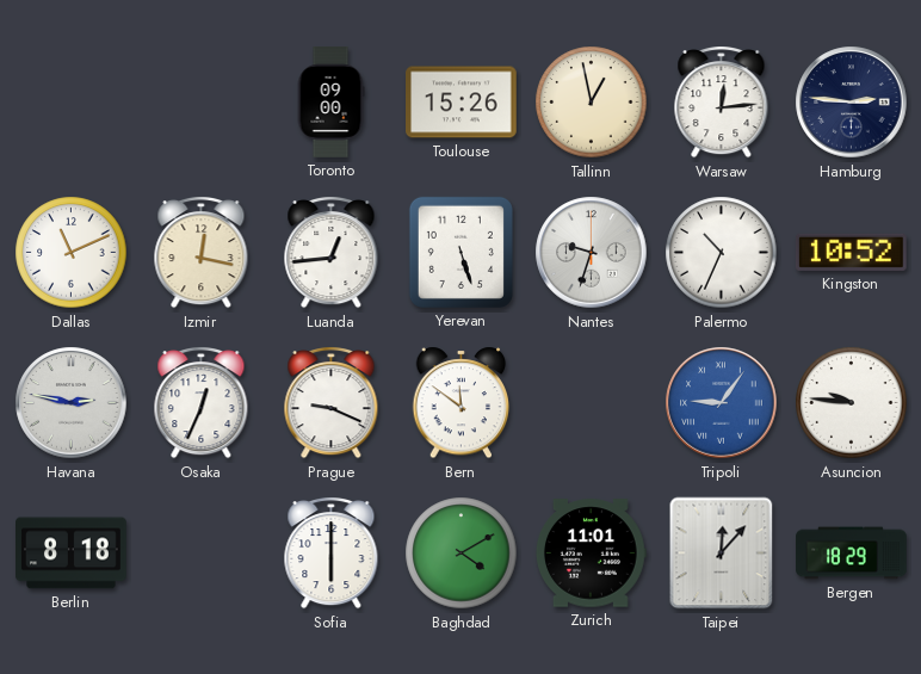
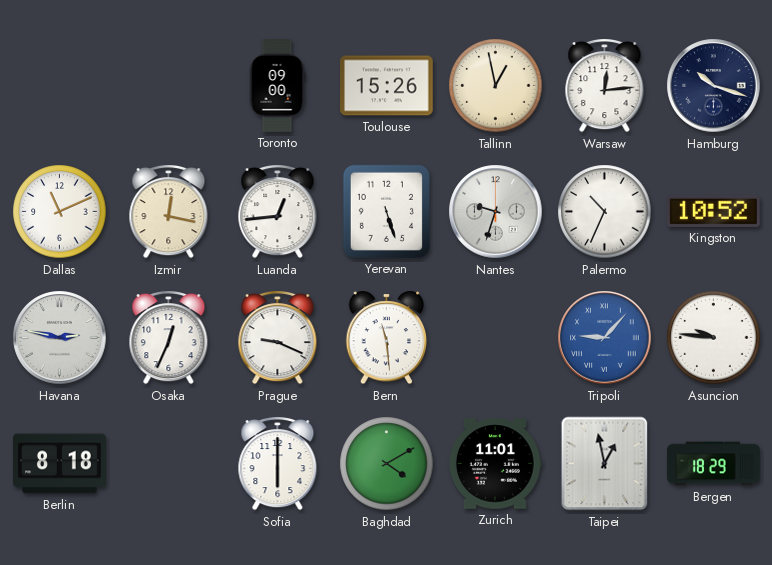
Hamburg: 2:46 -> 10:18
Bern: 11:51 -> 11:29
Tripoli: 9:06 -> 9:07
Taipei: 12:07 -> 12:58
